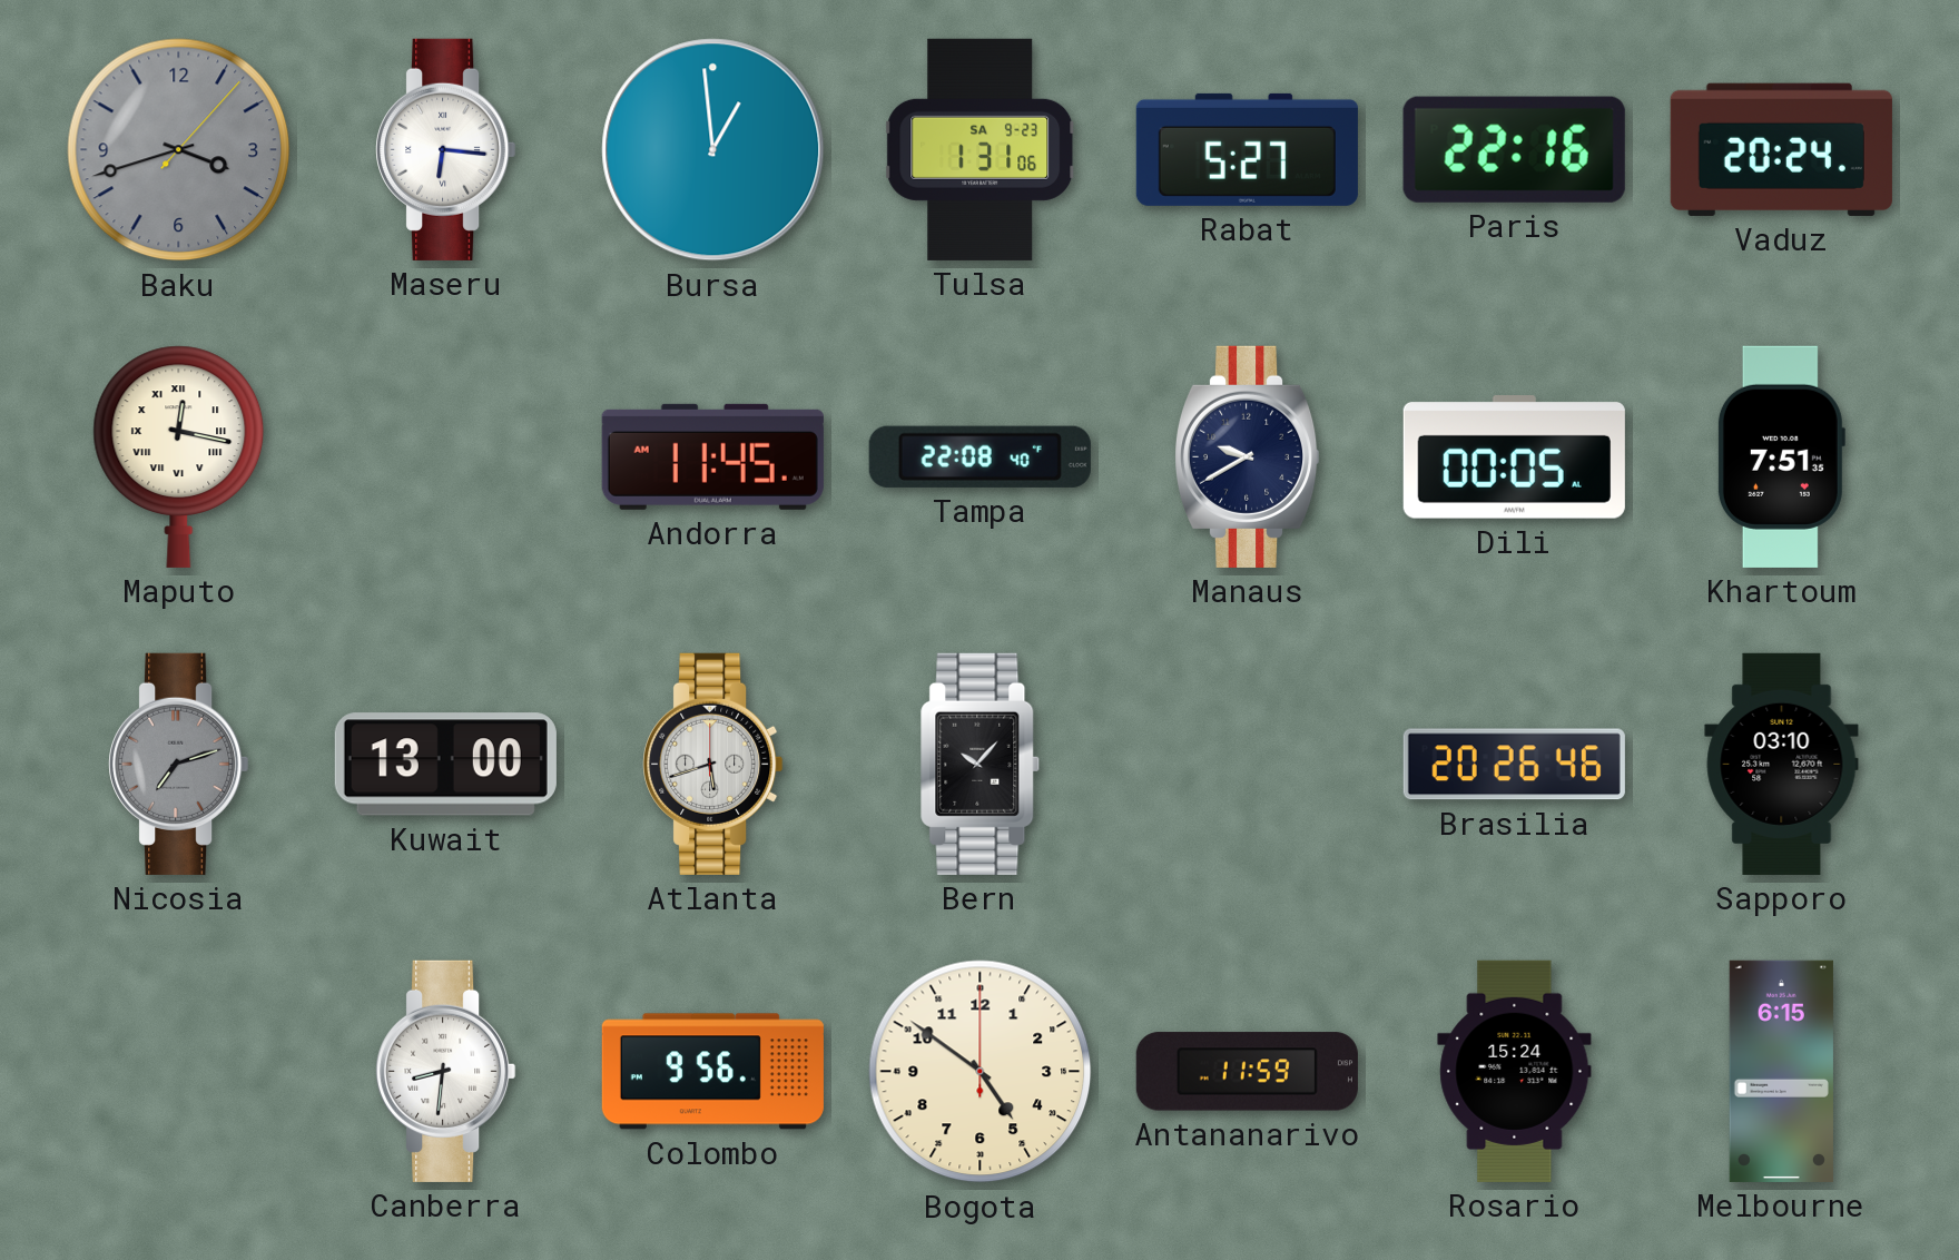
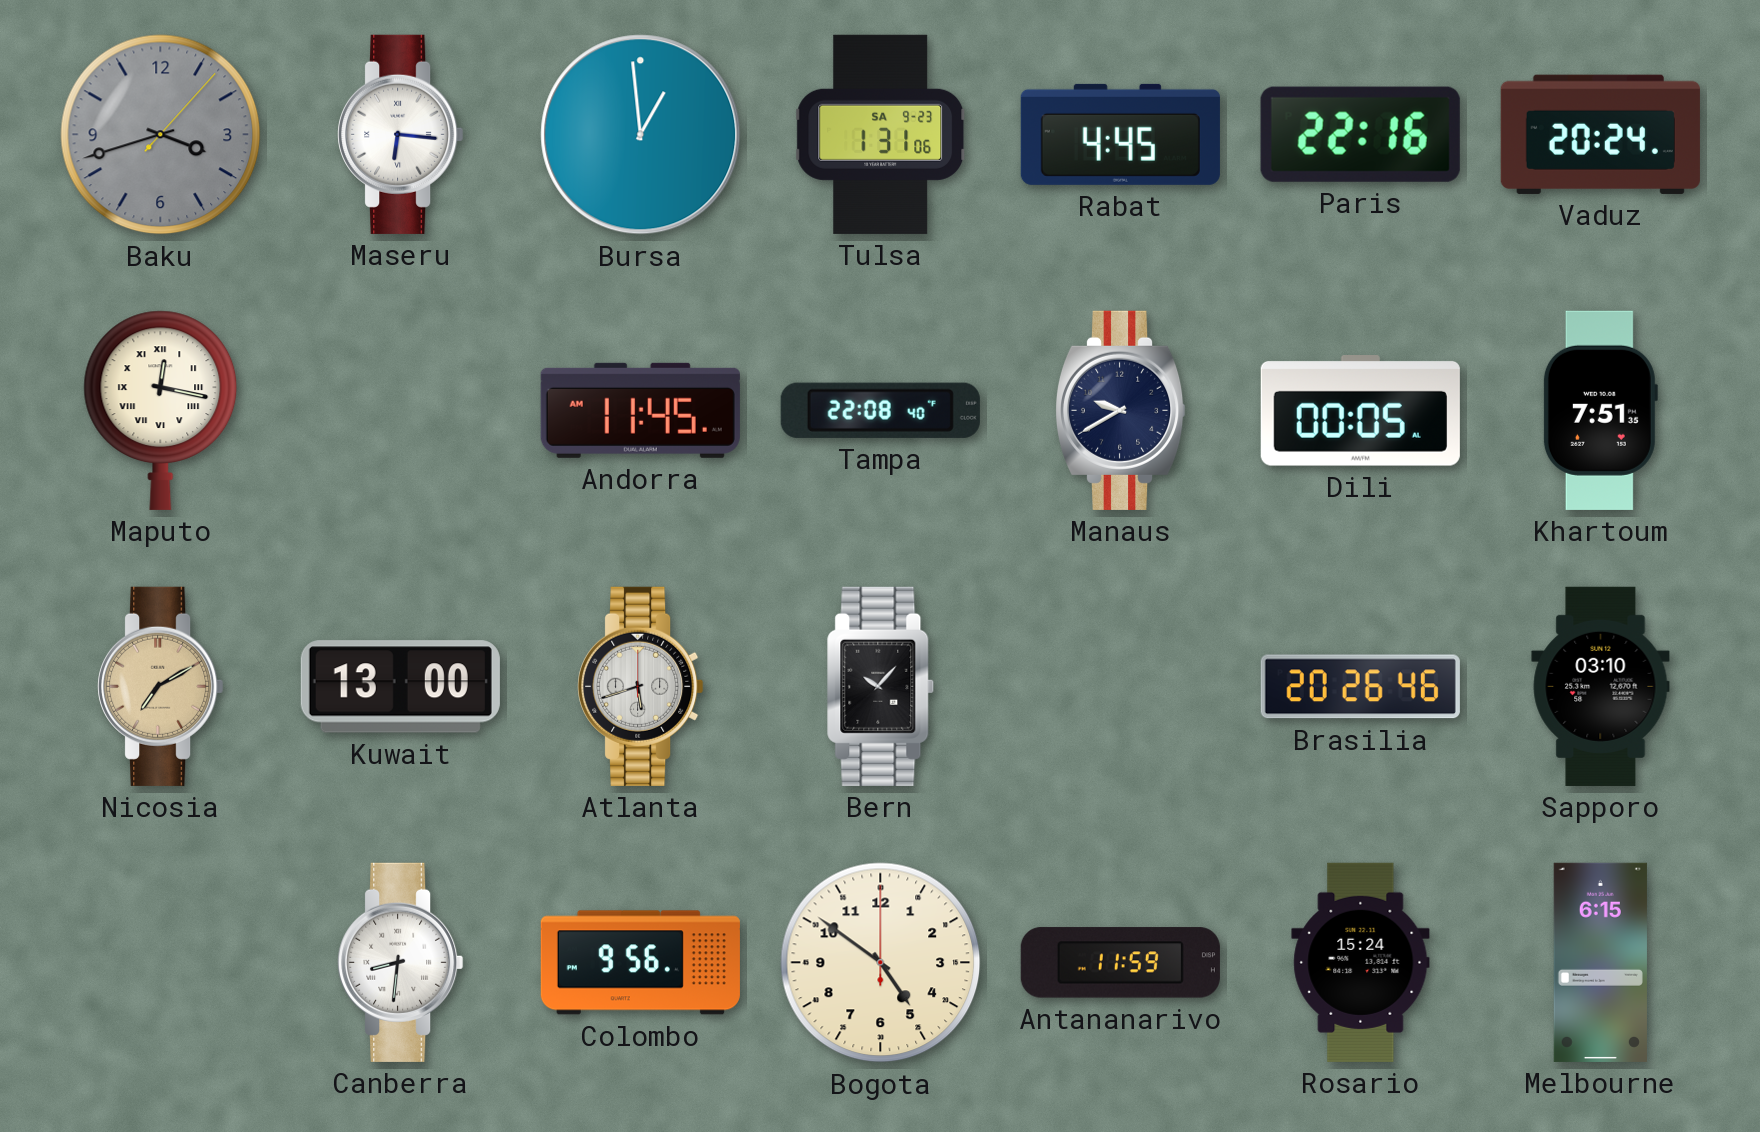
Rabat: 5:27 -> 4:45
Nicosia: 7:12 -> 7:10
Nicosia dial: grey -> champagne
